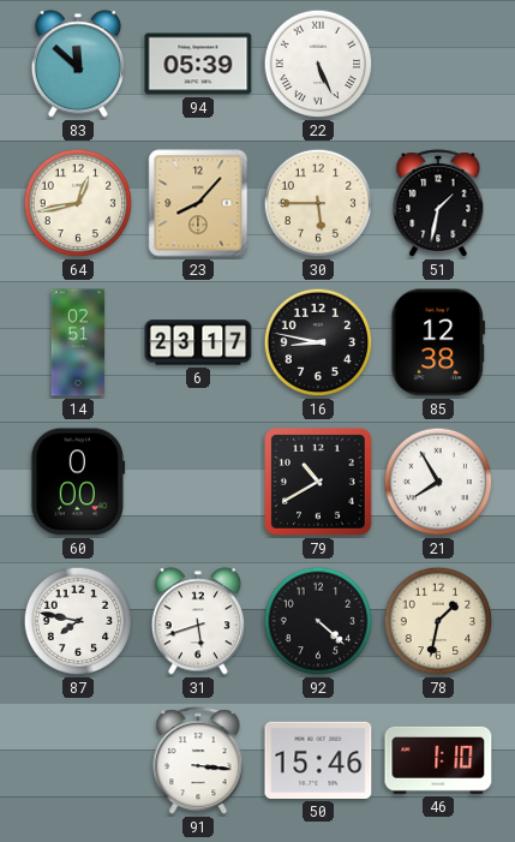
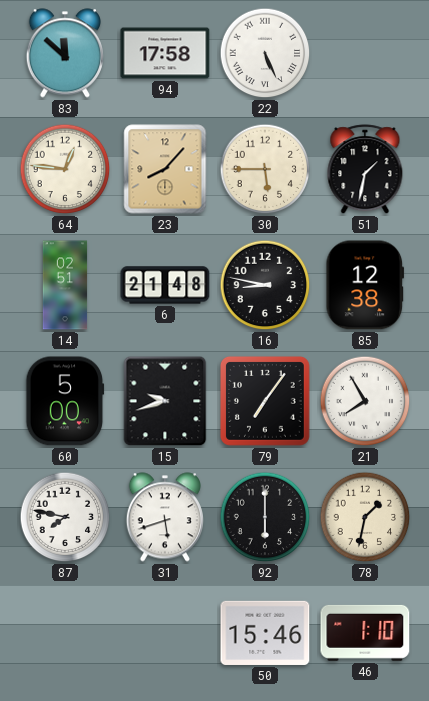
94: 05:39 -> 17:58
64: 12:43 -> 12:46
6: 23:17 -> 21:48
60: 0:00 -> 5:00
15: none -> 9:42
79: 10:40 -> 7:06
92: 4:22 -> 6:00
91: 3:16 -> none
